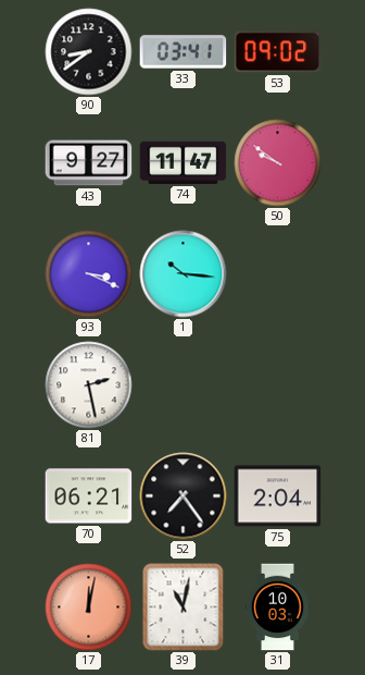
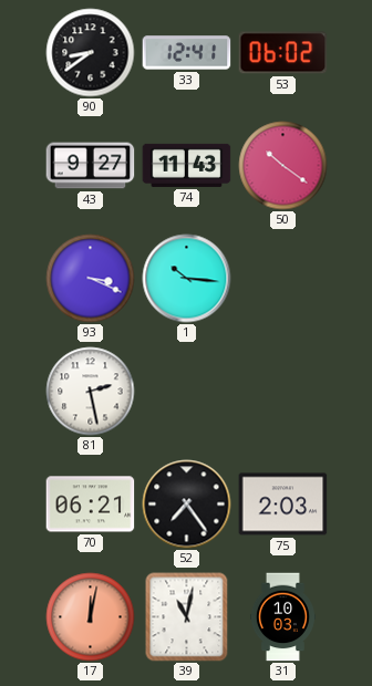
33: 03:41 -> 12:41
53: 09:02 -> 06:02
74: 11:47 -> 11:43
50: 9:51 -> 10:21
75: 2:04 -> 2:03
